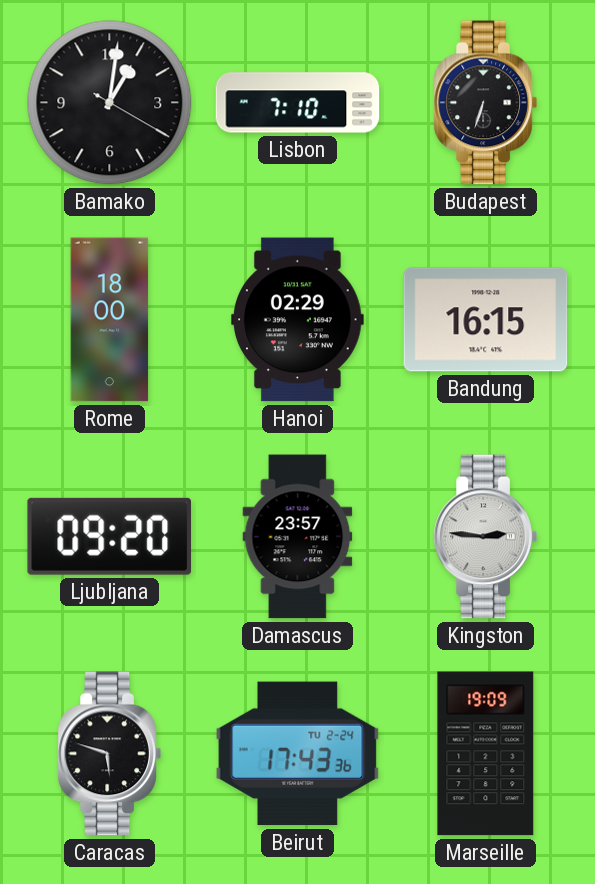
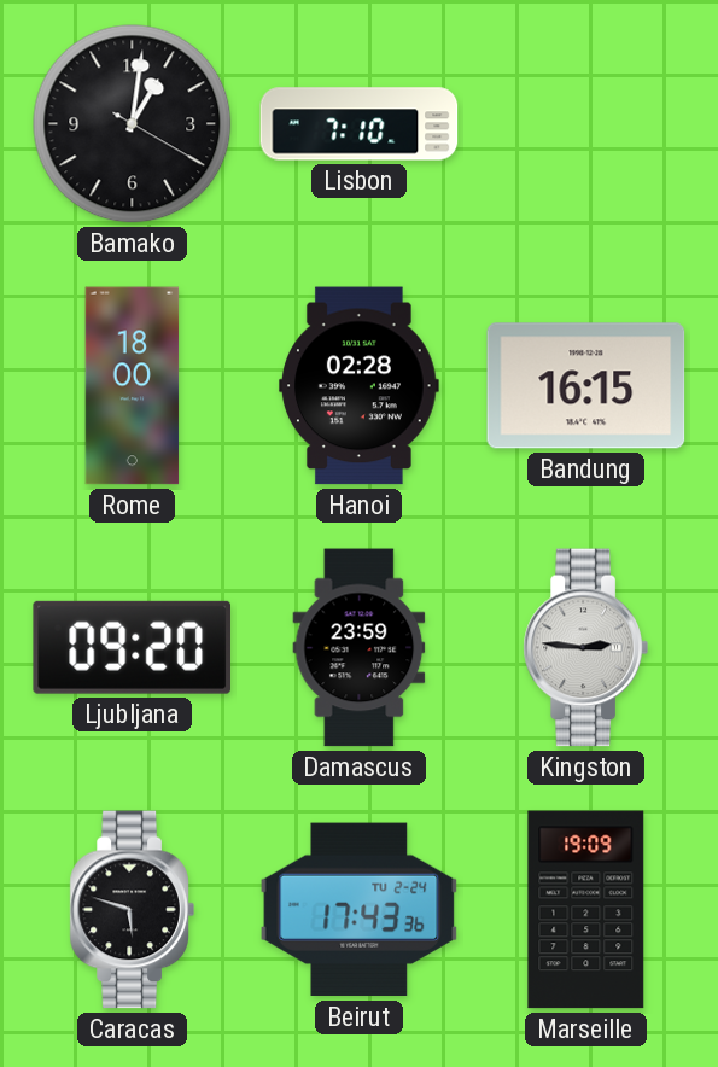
Budapest: 6:33 -> none
Hanoi: 02:29 -> 02:28
Damascus: 23:57 -> 23:59
